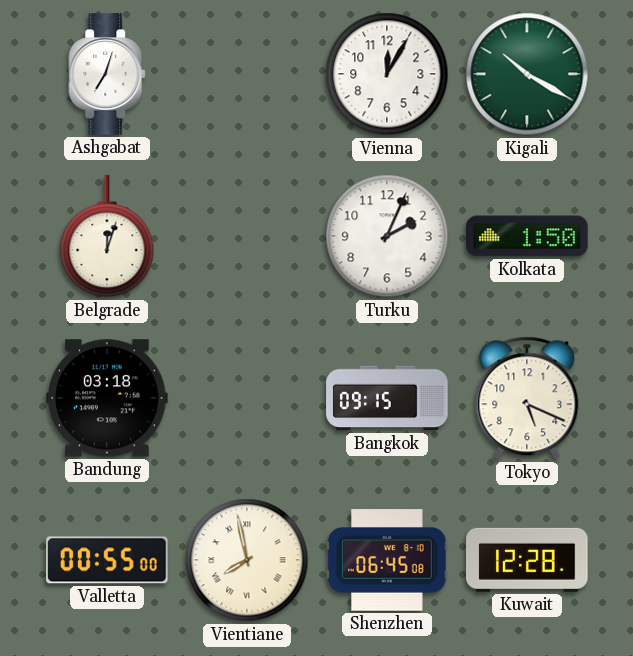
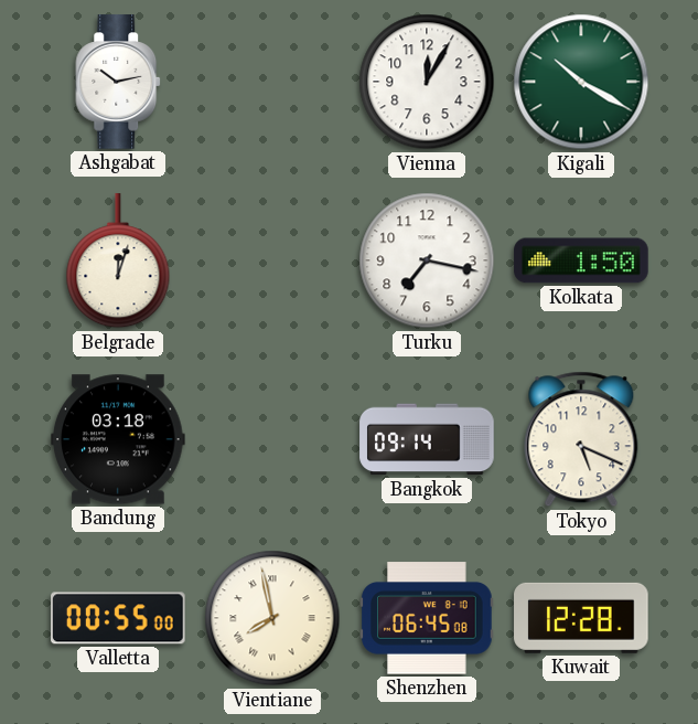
Ashgabat: 7:03 -> 10:13
Turku: 2:04 -> 7:17
Bangkok: 09:15 -> 09:14
